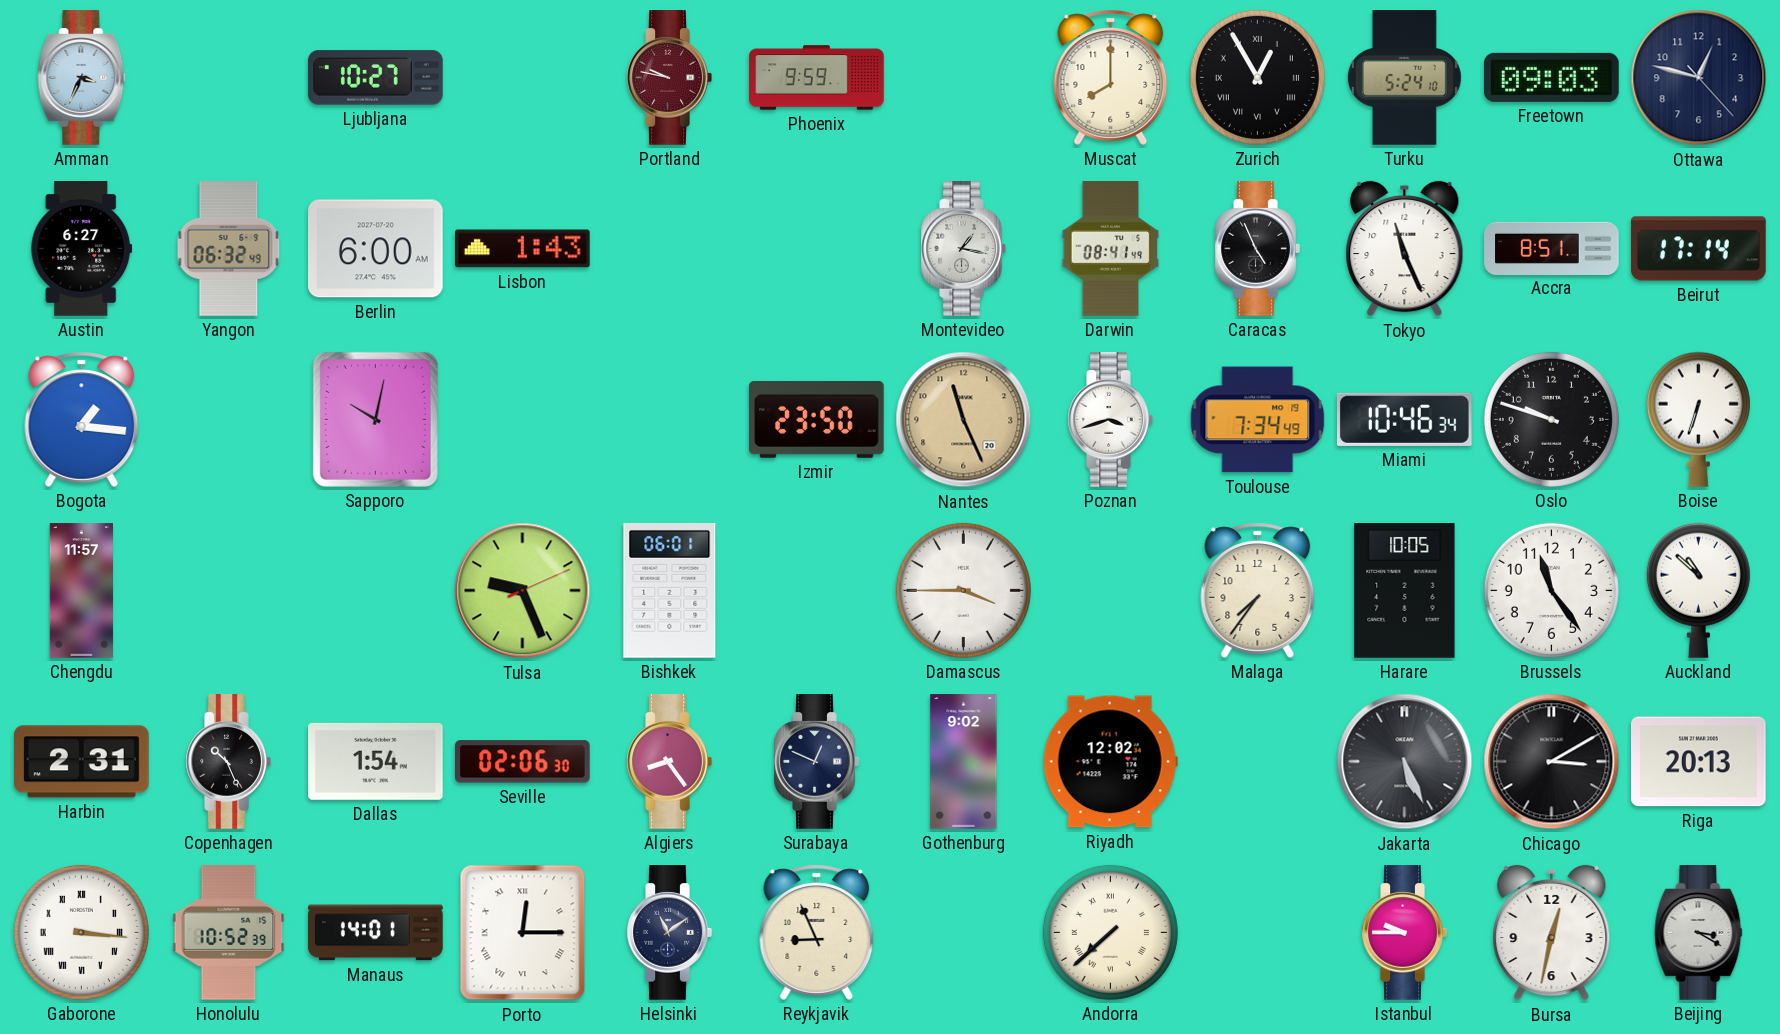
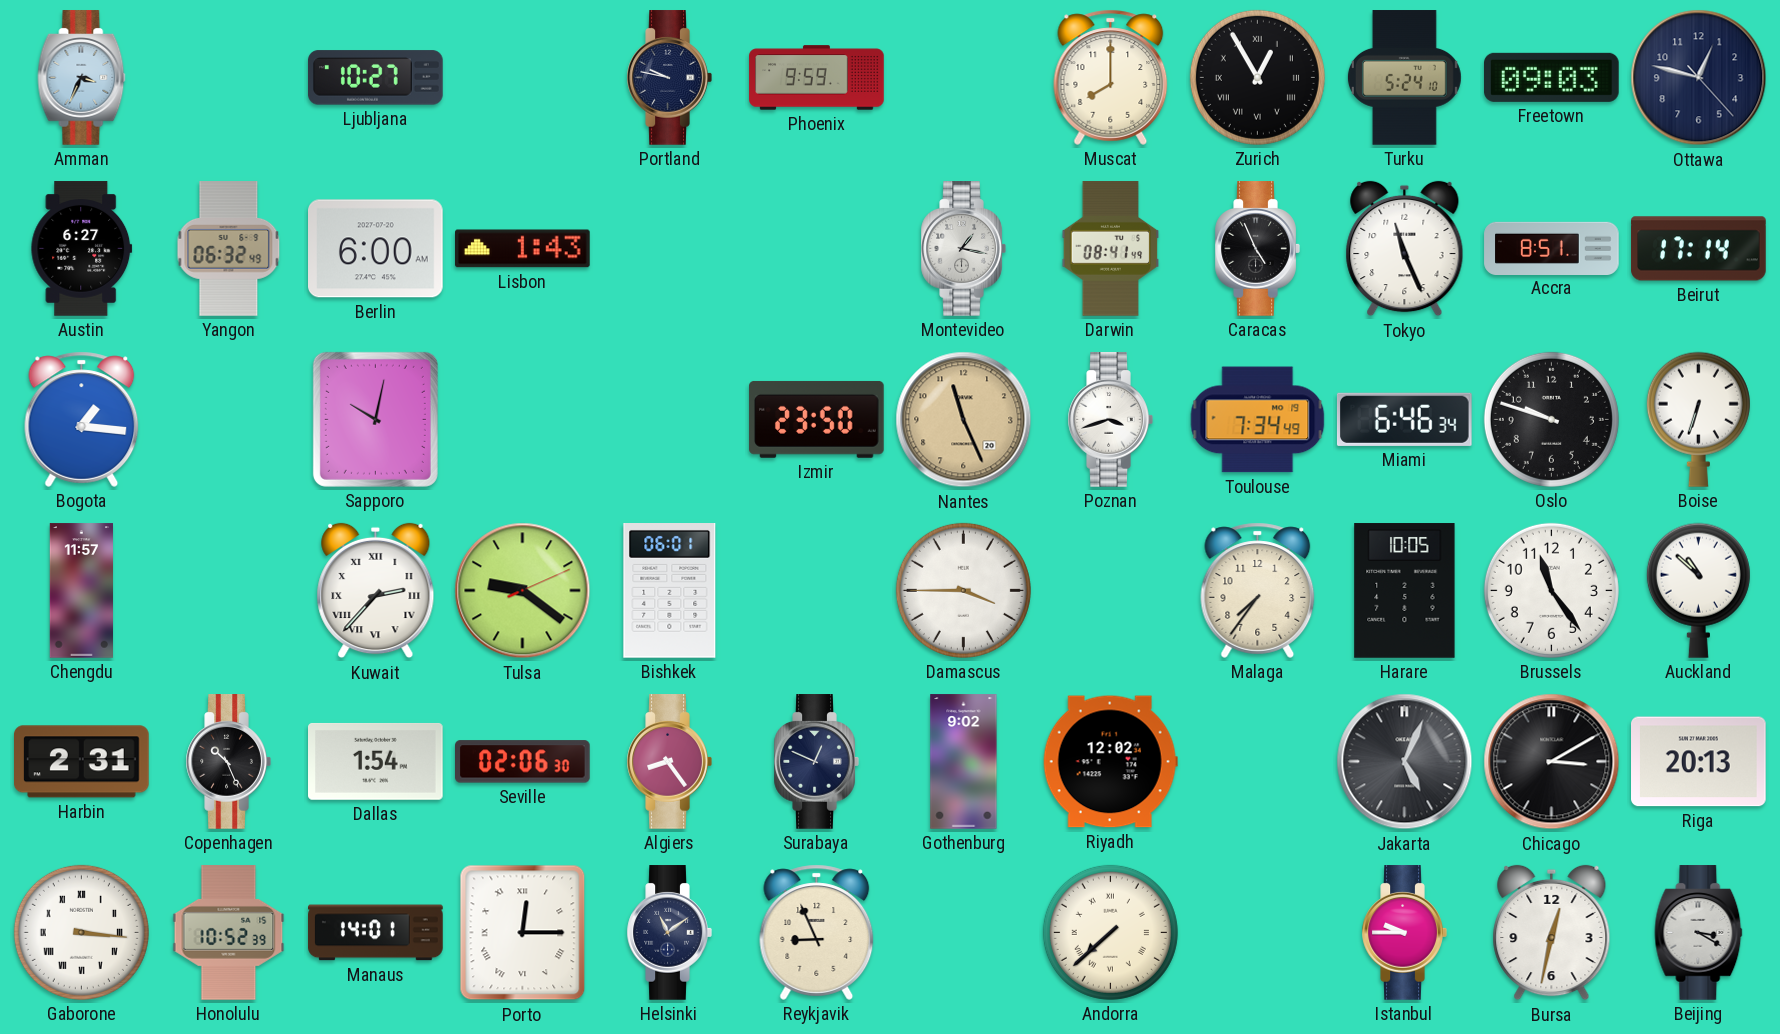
Portland dial: burgundy -> navy
Miami: 10:46 -> 6:46
Kuwait: none -> 2:37
Tulsa: 9:26 -> 9:21
Jakarta: 5:26 -> 5:04
